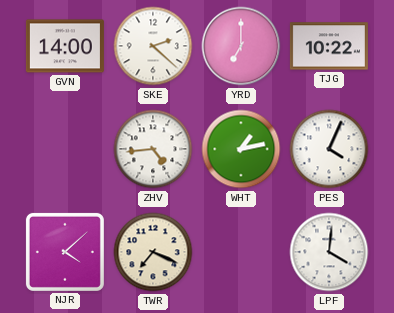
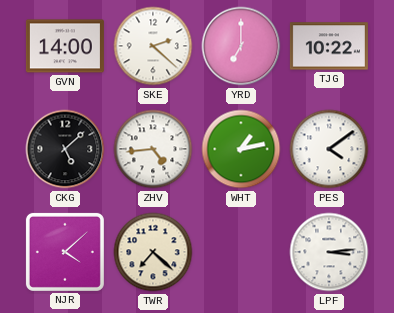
CKG: none -> 5:08
PES: 4:04 -> 4:09
TWR: 7:19 -> 7:22
LPF: 4:01 -> 3:14
